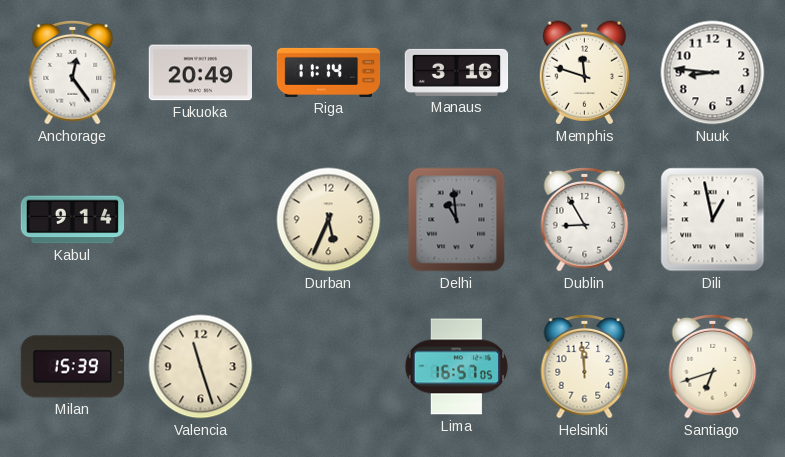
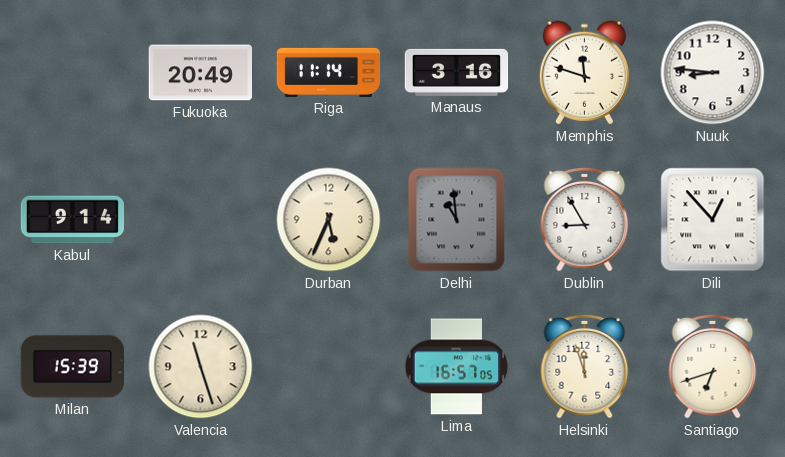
Anchorage: 12:24 -> none
Dili: 12:58 -> 12:53
Helsinki: 11:59 -> 11:57
